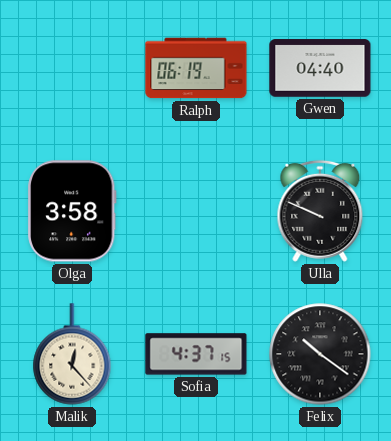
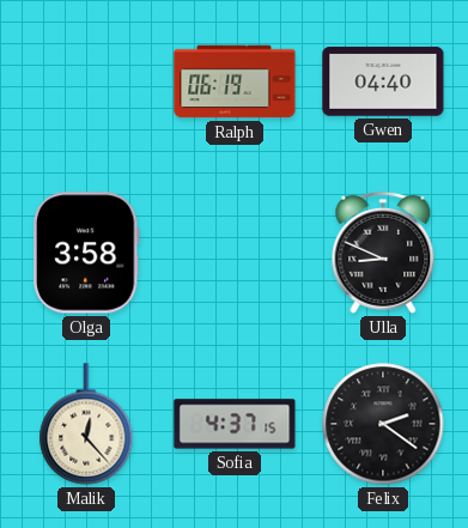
Ulla: 9:49 -> 8:49
Felix: 10:21 -> 2:21
